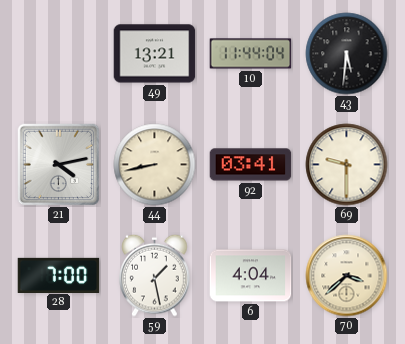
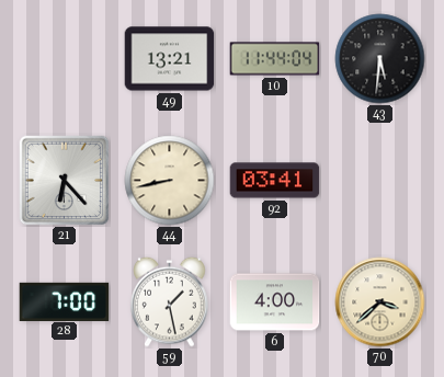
21: 4:13 -> 6:23
69: 9:30 -> none
6: 4:04 -> 4:00
